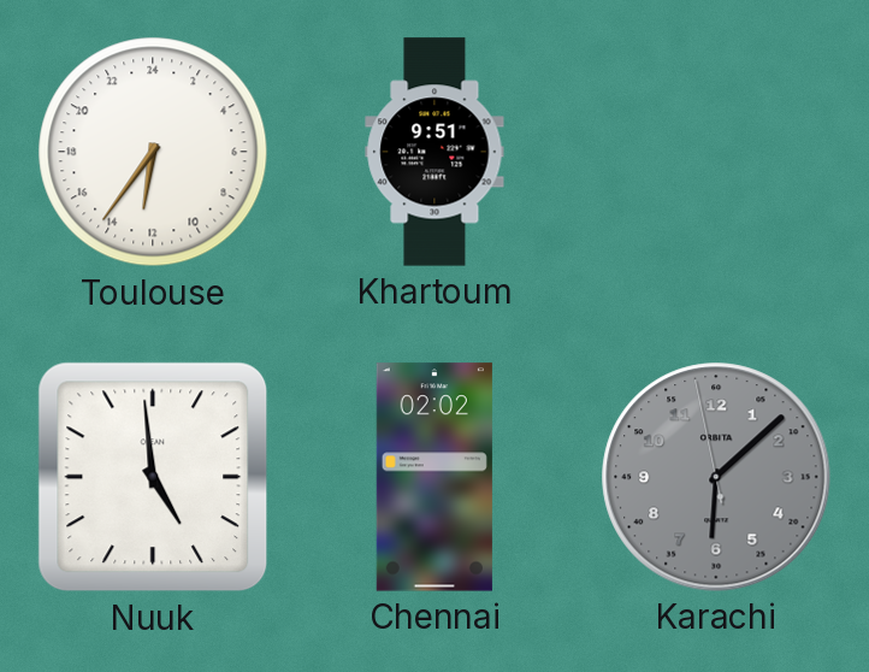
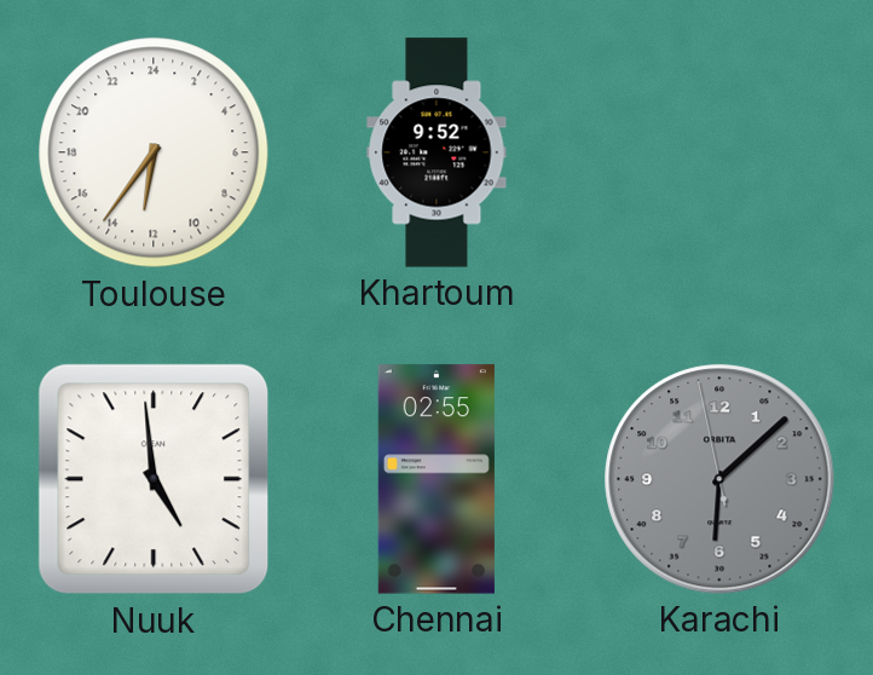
Khartoum: 9:51 -> 9:52
Chennai: 02:02 -> 02:55
